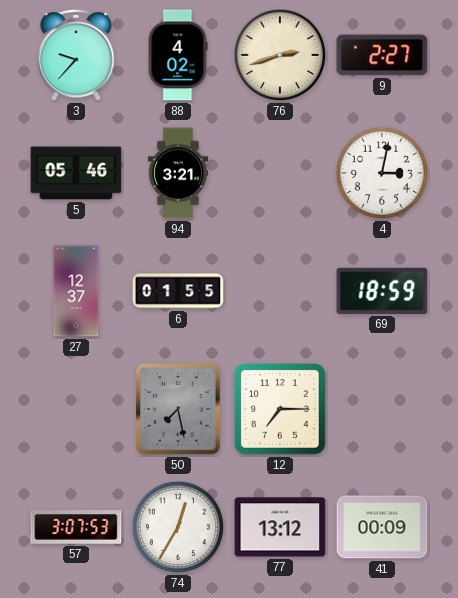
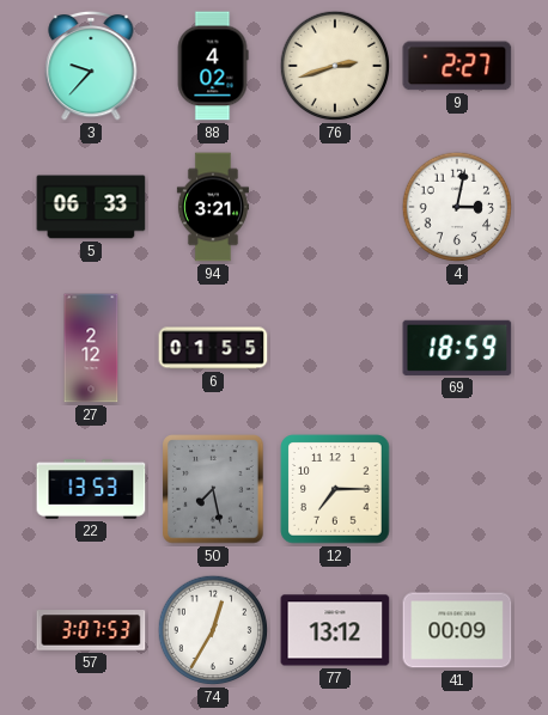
5: 05:46 -> 06:33
27: 12:37 -> 2:12
22: none -> 13:53
